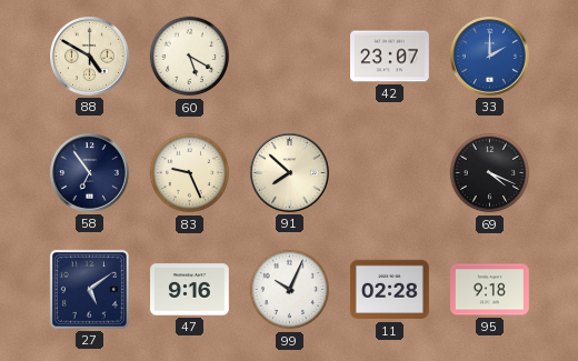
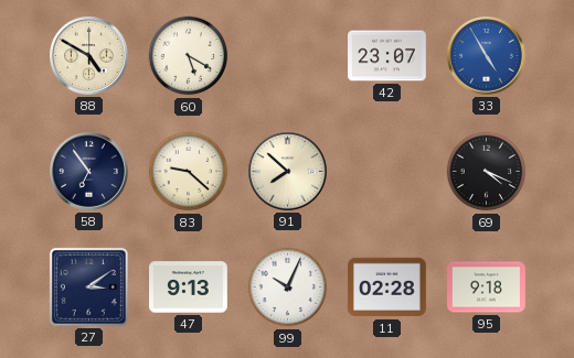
33: 2:00 -> 4:55
83: 9:26 -> 9:22
27: 5:09 -> 3:09
47: 9:16 -> 9:13
